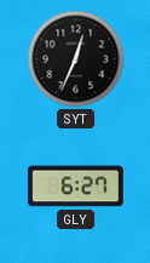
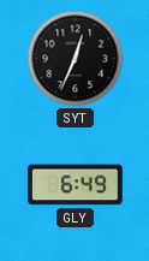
GLY: 6:27 -> 6:49
